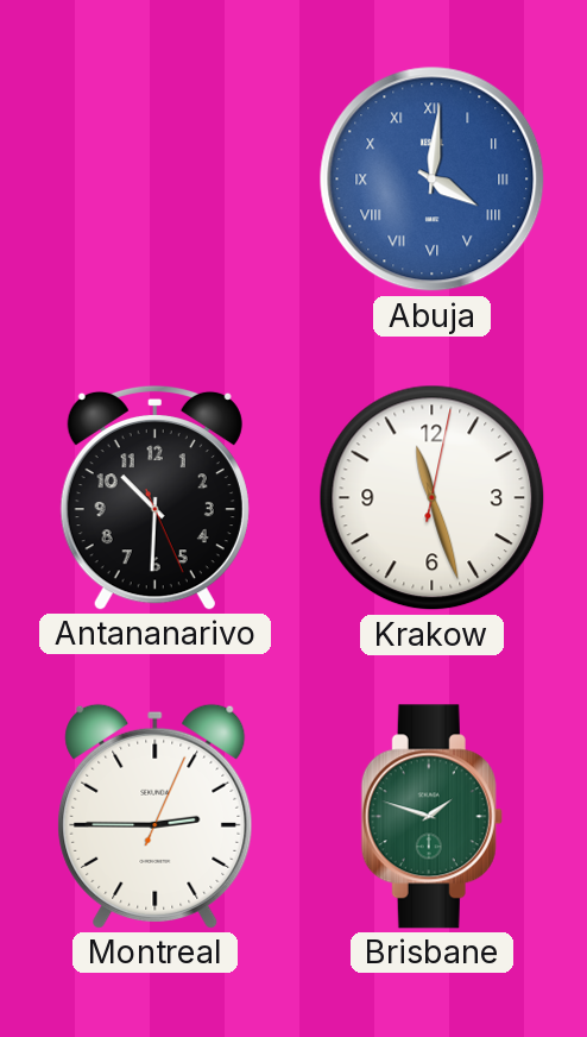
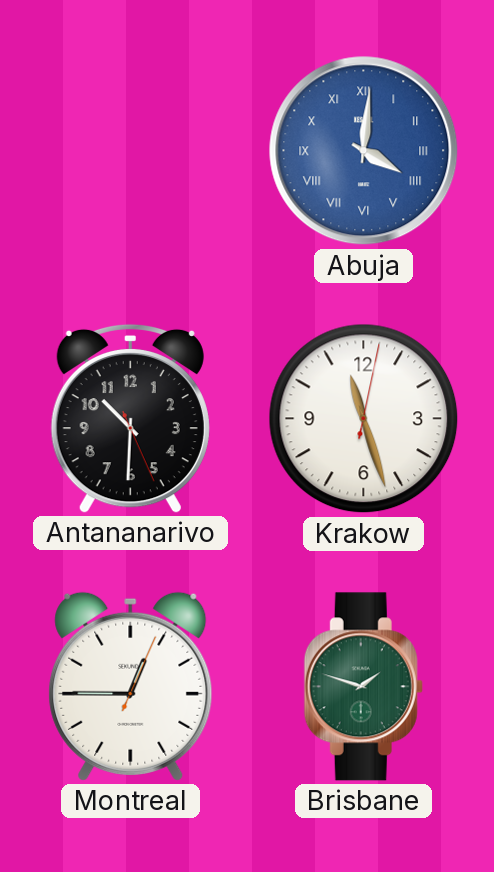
Montreal: 2:45 -> 12:45
